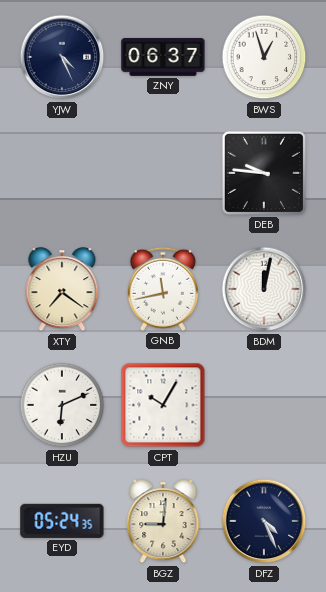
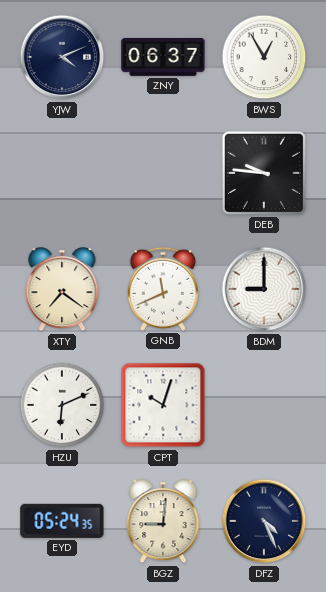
YJW: 4:26 -> 4:11
BWS: 12:57 -> 12:55
GNB: 11:43 -> 11:41
BDM: 12:02 -> 9:00
CPT: 10:05 -> 10:03
